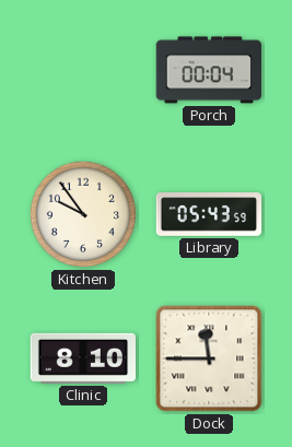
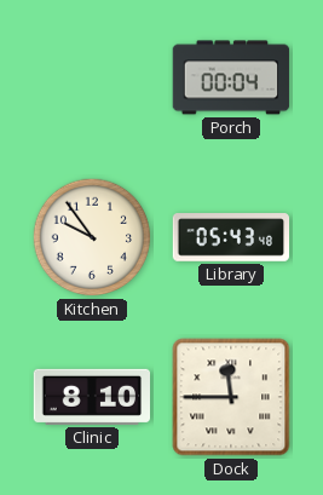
Library: 05:43:59 -> 05:43:48
